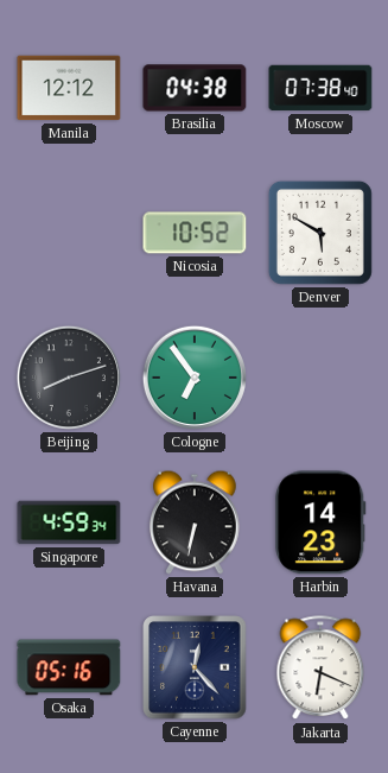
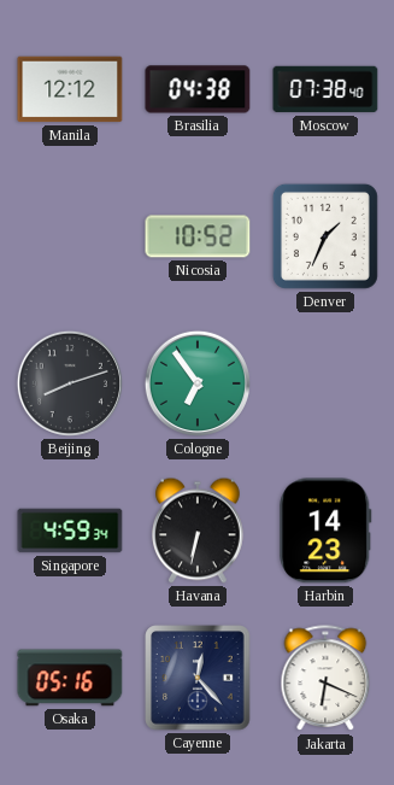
Denver: 5:50 -> 1:34
